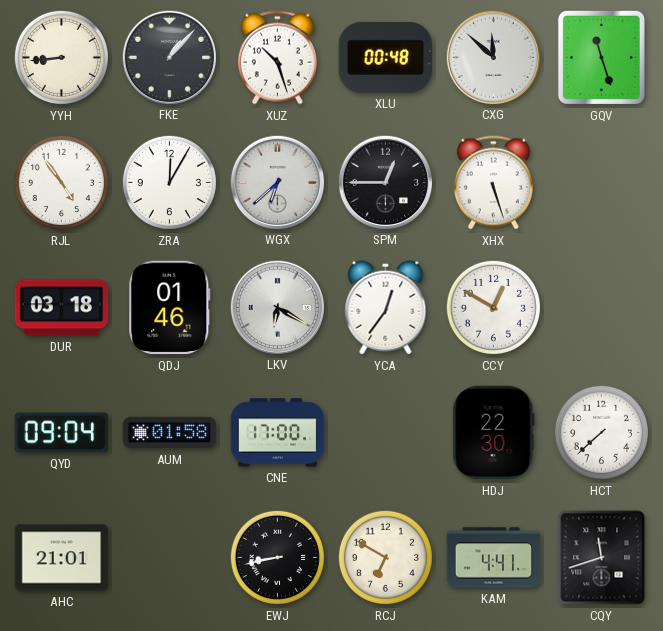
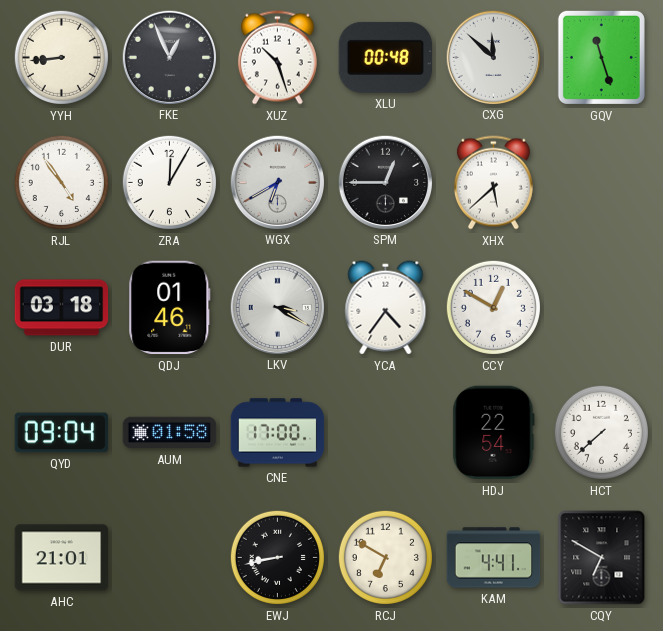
FKE: 1:07 -> 12:56
WGX: 6:38 -> 6:40
XHX: 5:27 -> 5:38
LKV: 6:20 -> 3:20
YCA: 12:36 -> 4:36
HDJ: 22:30 -> 22:54
CQY: 11:42 -> 6:50
